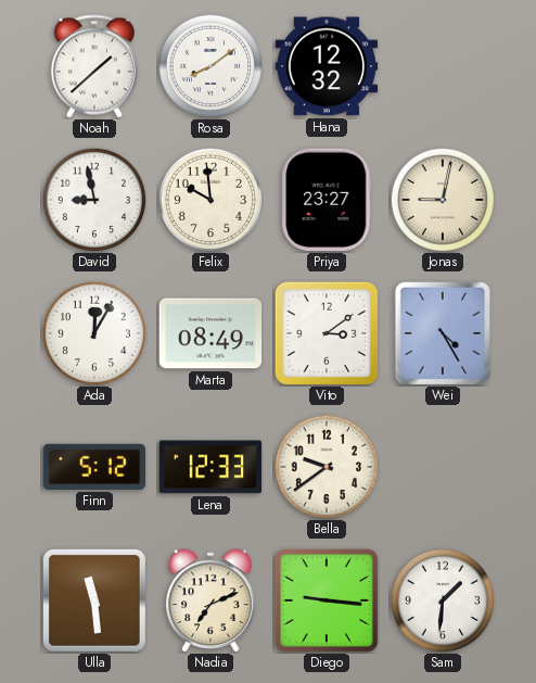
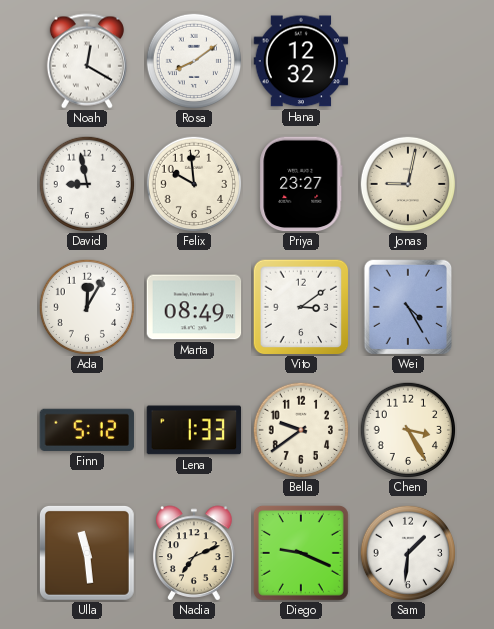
Noah: 1:38 -> 12:20
Lena: 12:33 -> 1:33
Chen: none -> 3:25
Diego: 9:16 -> 9:19
